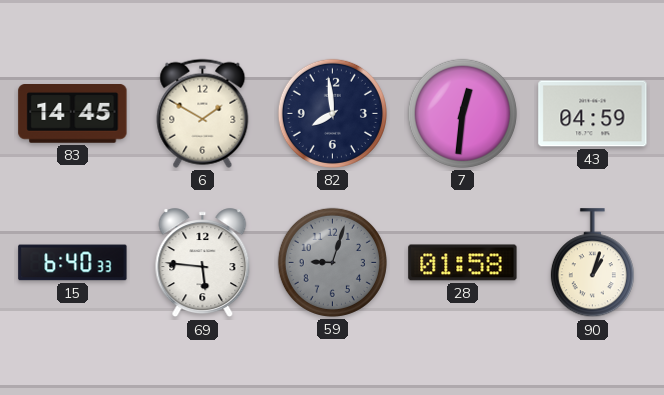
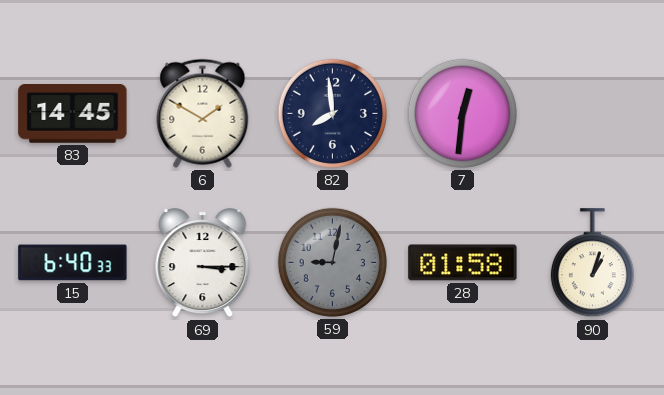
43: 04:59 -> none
69: 5:46 -> 3:15
59: 9:03 -> 9:02
